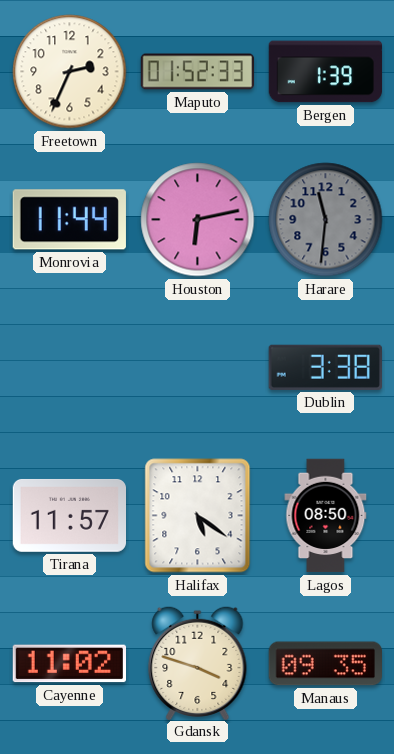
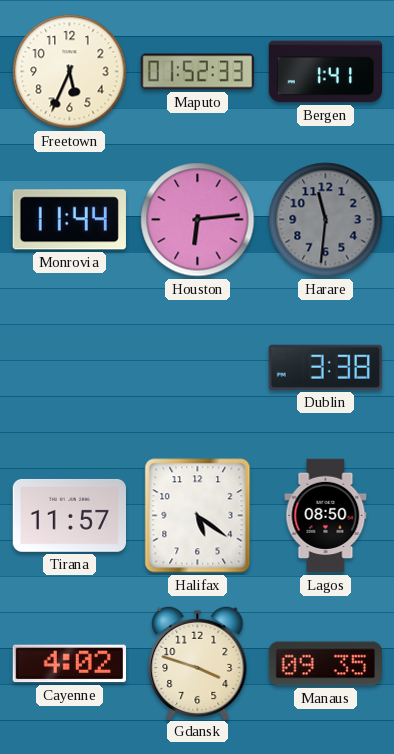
Freetown: 2:34 -> 5:34
Bergen: 1:39 -> 1:41
Houston: 6:13 -> 6:14
Cayenne: 11:02 -> 4:02
